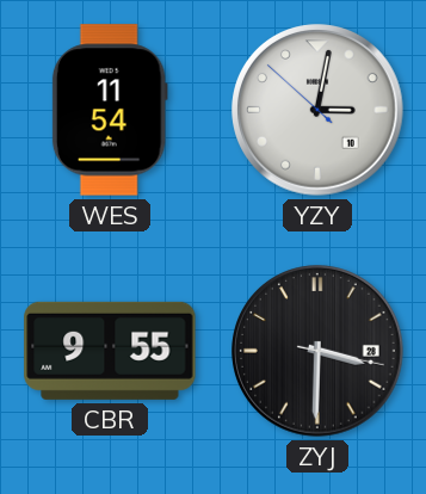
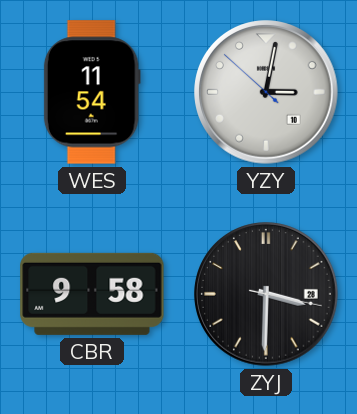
CBR: 9:55 -> 9:58
